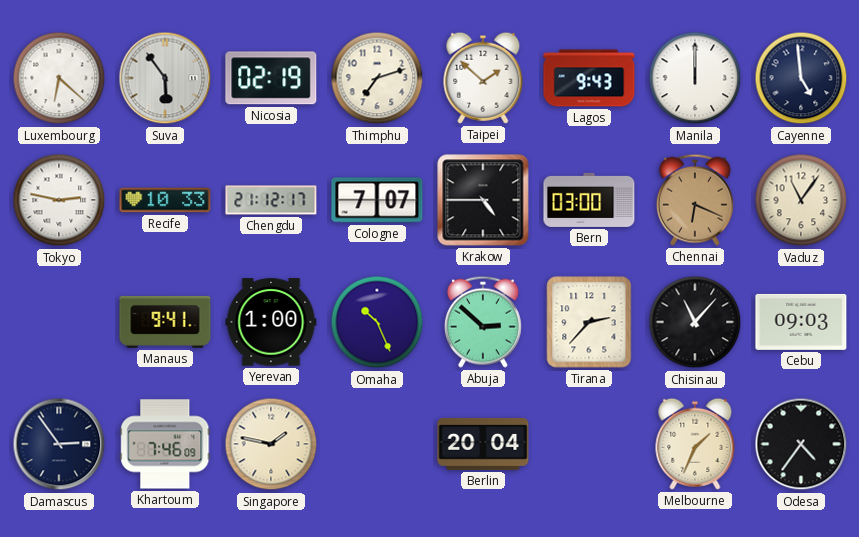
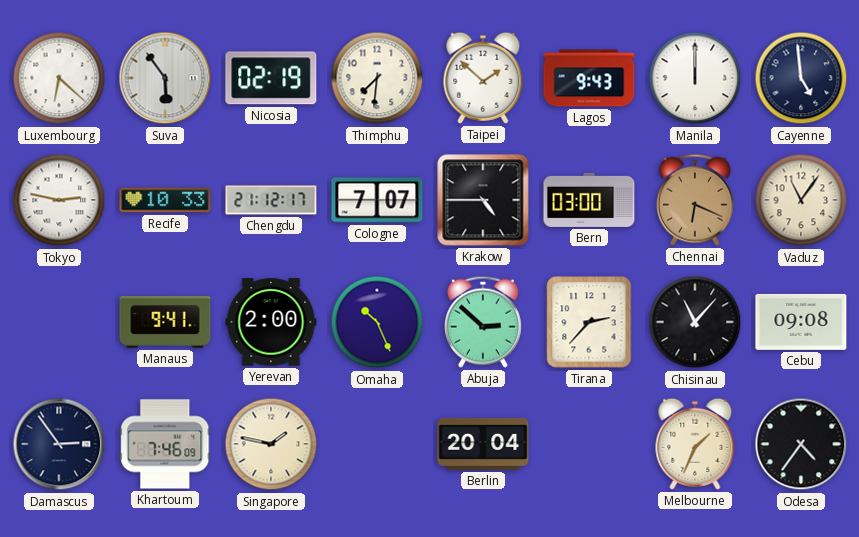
Thimphu: 7:12 -> 7:31
Yerevan: 1:00 -> 2:00
Cebu: 09:03 -> 09:08
